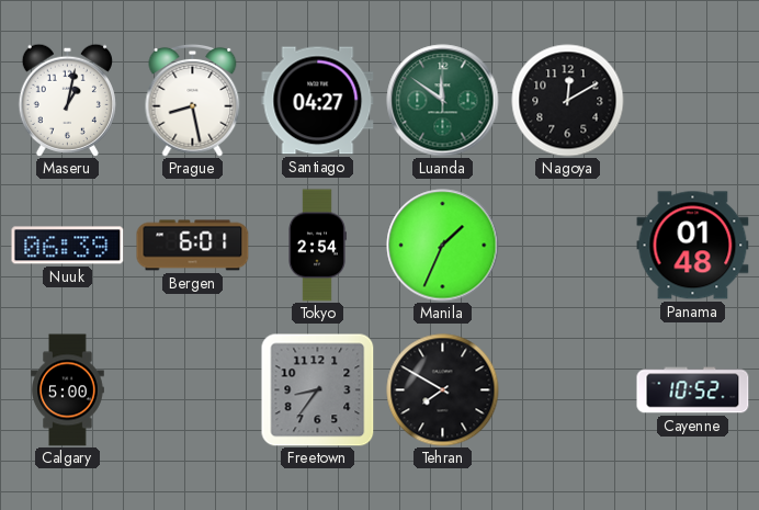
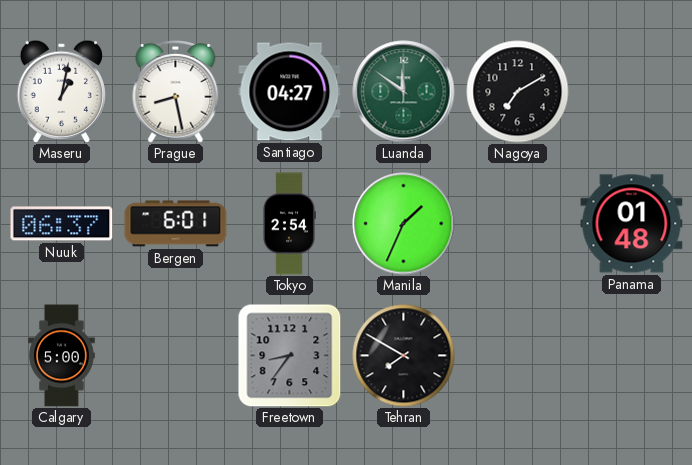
Nagoya: 12:10 -> 7:10
Nuuk: 06:39 -> 06:37
Cayenne: 10:52 -> none
